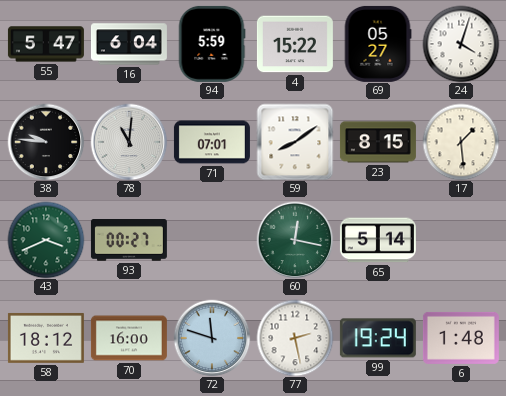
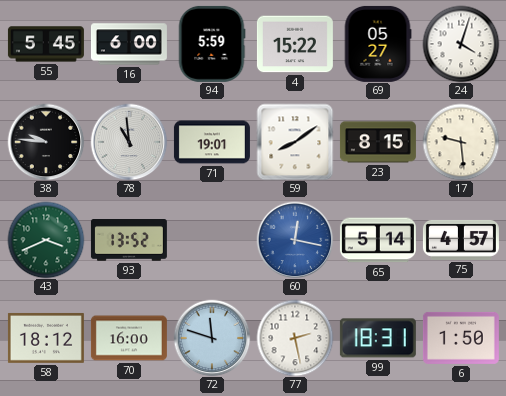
55: 5:47 -> 5:45
16: 6:04 -> 6:00
78: 11:01 -> 10:59
71: 07:01 -> 19:01
17: 1:29 -> 9:29
93: 00:27 -> 13:52
60 dial: green -> blue
75: none -> 4:57
99: 19:24 -> 18:31
6: 1:48 -> 1:50
